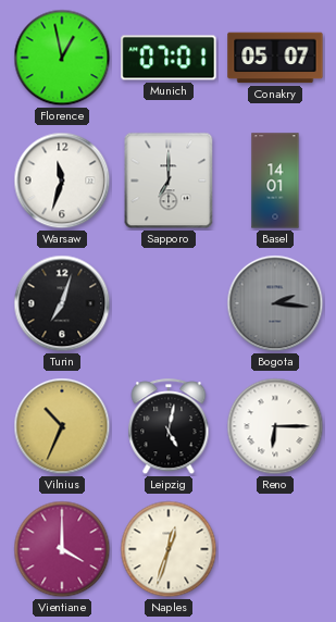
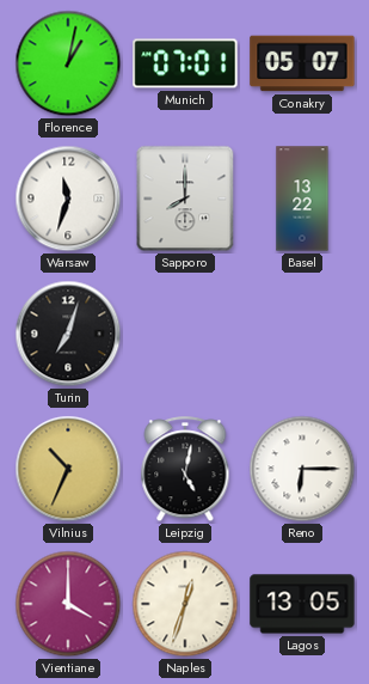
Florence: 12:58 -> 1:02
Sapporo: 7:00 -> 8:00
Basel: 14:01 -> 13:22
Bogota: 2:16 -> none
Lagos: none -> 13:05
